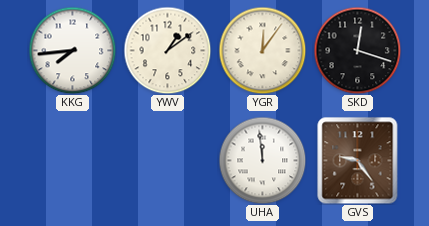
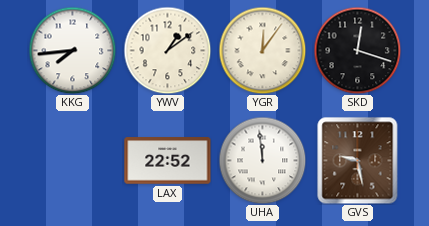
LAX: none -> 22:52
GVS: 9:24 -> 9:28
